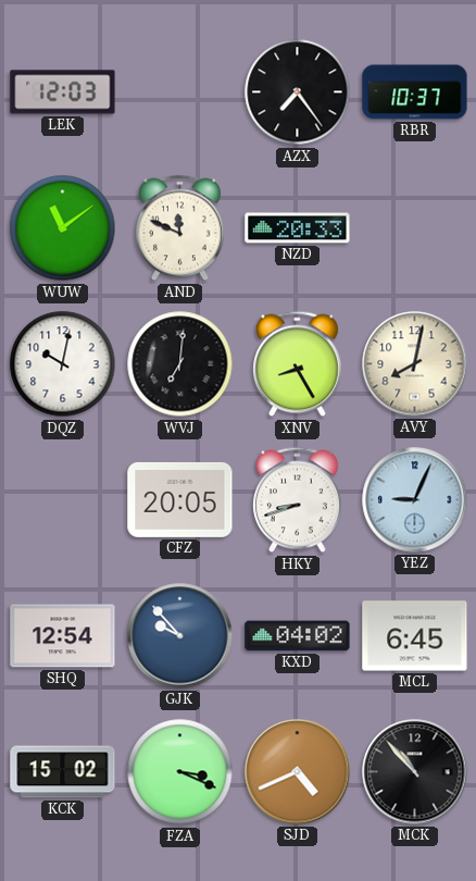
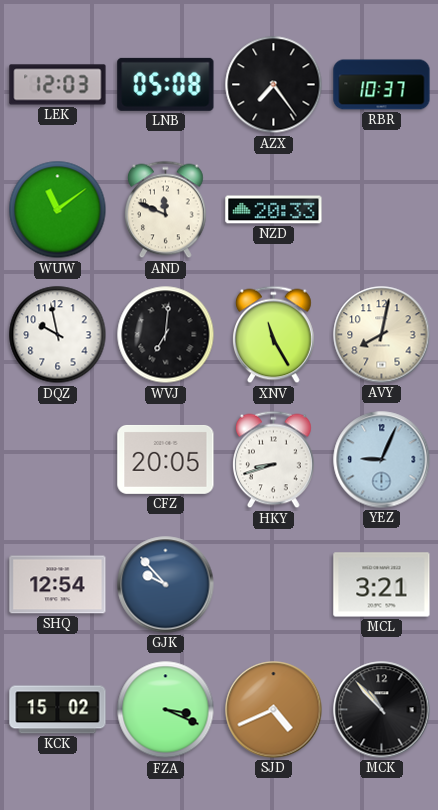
LNB: none -> 05:08
DQZ: 10:02 -> 9:58
XNV: 8:25 -> 11:25
KXD: 04:02 -> none
MCL: 6:45 -> 3:21
